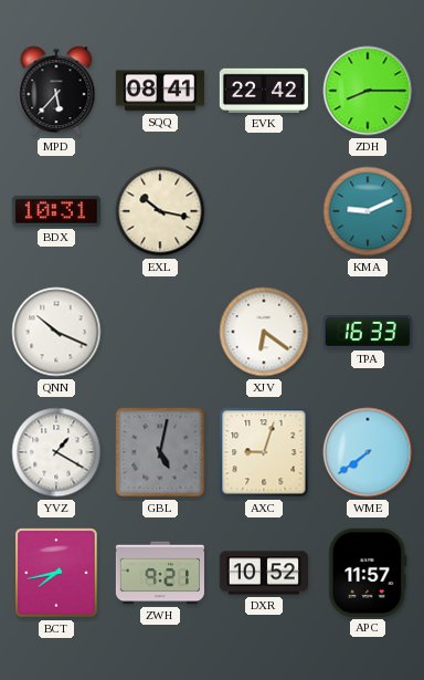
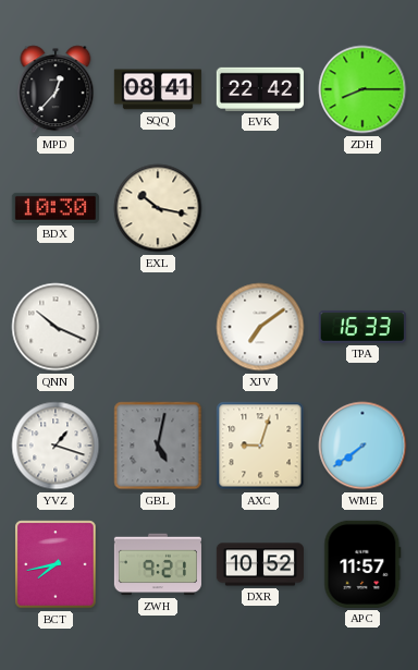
MPD: 5:37 -> 12:37
BDX: 10:31 -> 10:30
KMA: 9:11 -> none
XJV: 6:21 -> 7:09
YVZ: 1:20 -> 1:18
